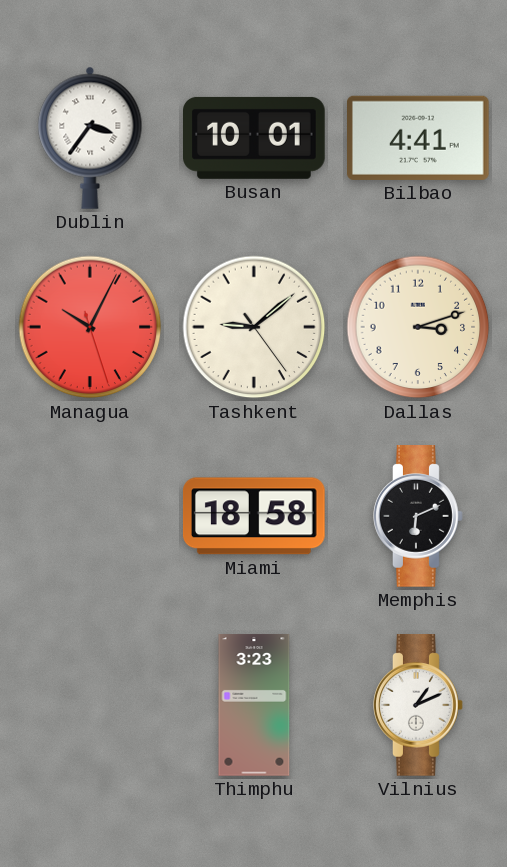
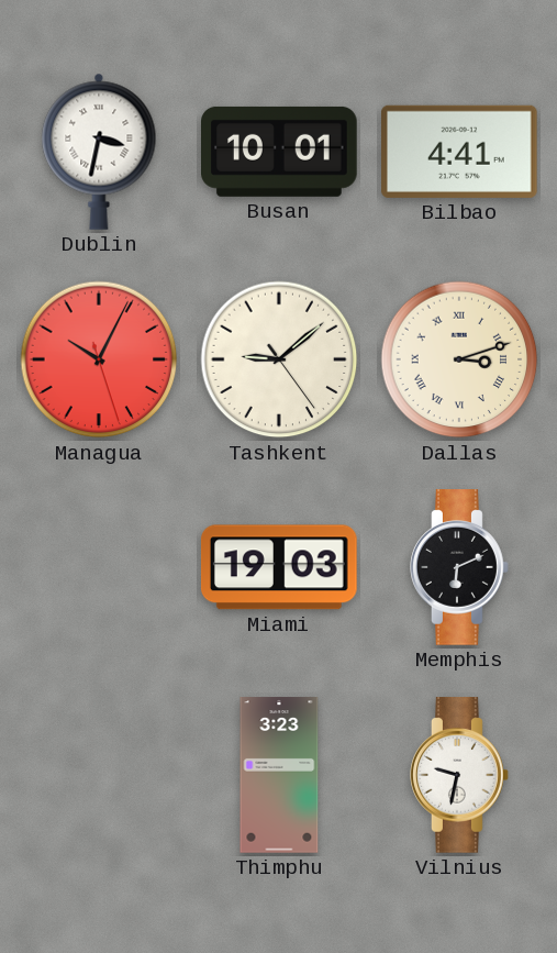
Dublin: 3:36 -> 3:32
Dallas numerals: Arabic -> Roman
Miami: 18:58 -> 19:03
Vilnius: 1:11 -> 9:32
